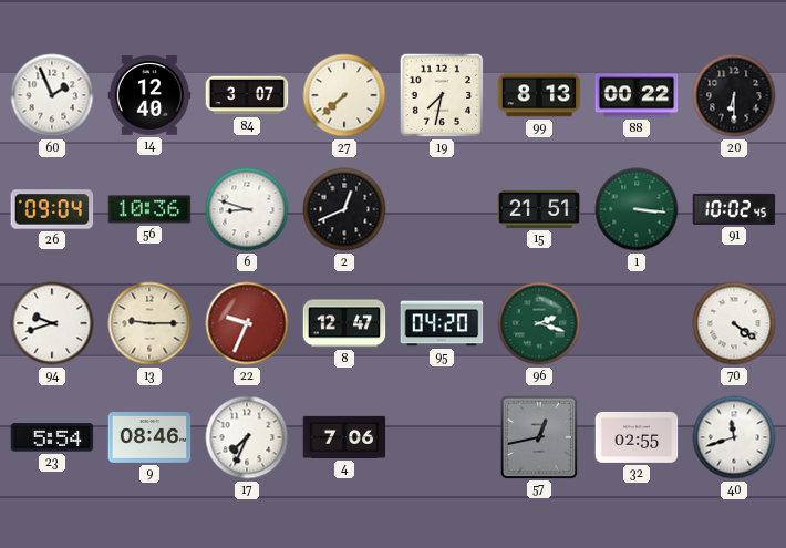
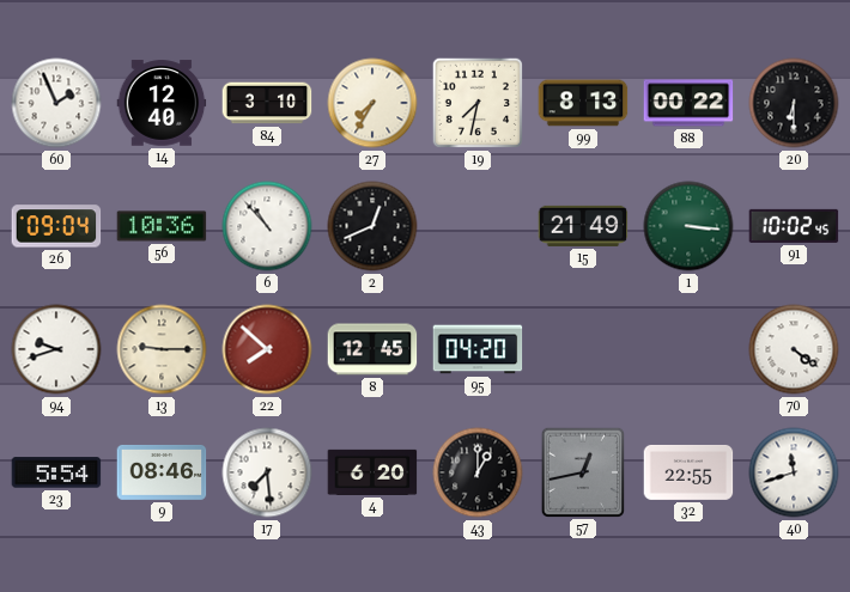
84: 3:07 -> 3:10
27: 7:38 -> 7:35
6: 8:48 -> 10:53
15: 21:51 -> 21:49
22: 9:34 -> 7:52
8: 12:47 -> 12:45
96: 2:18 -> none
17: 7:34 -> 7:29
4: 7:06 -> 6:20
43: none -> 1:00
32: 02:55 -> 22:55
